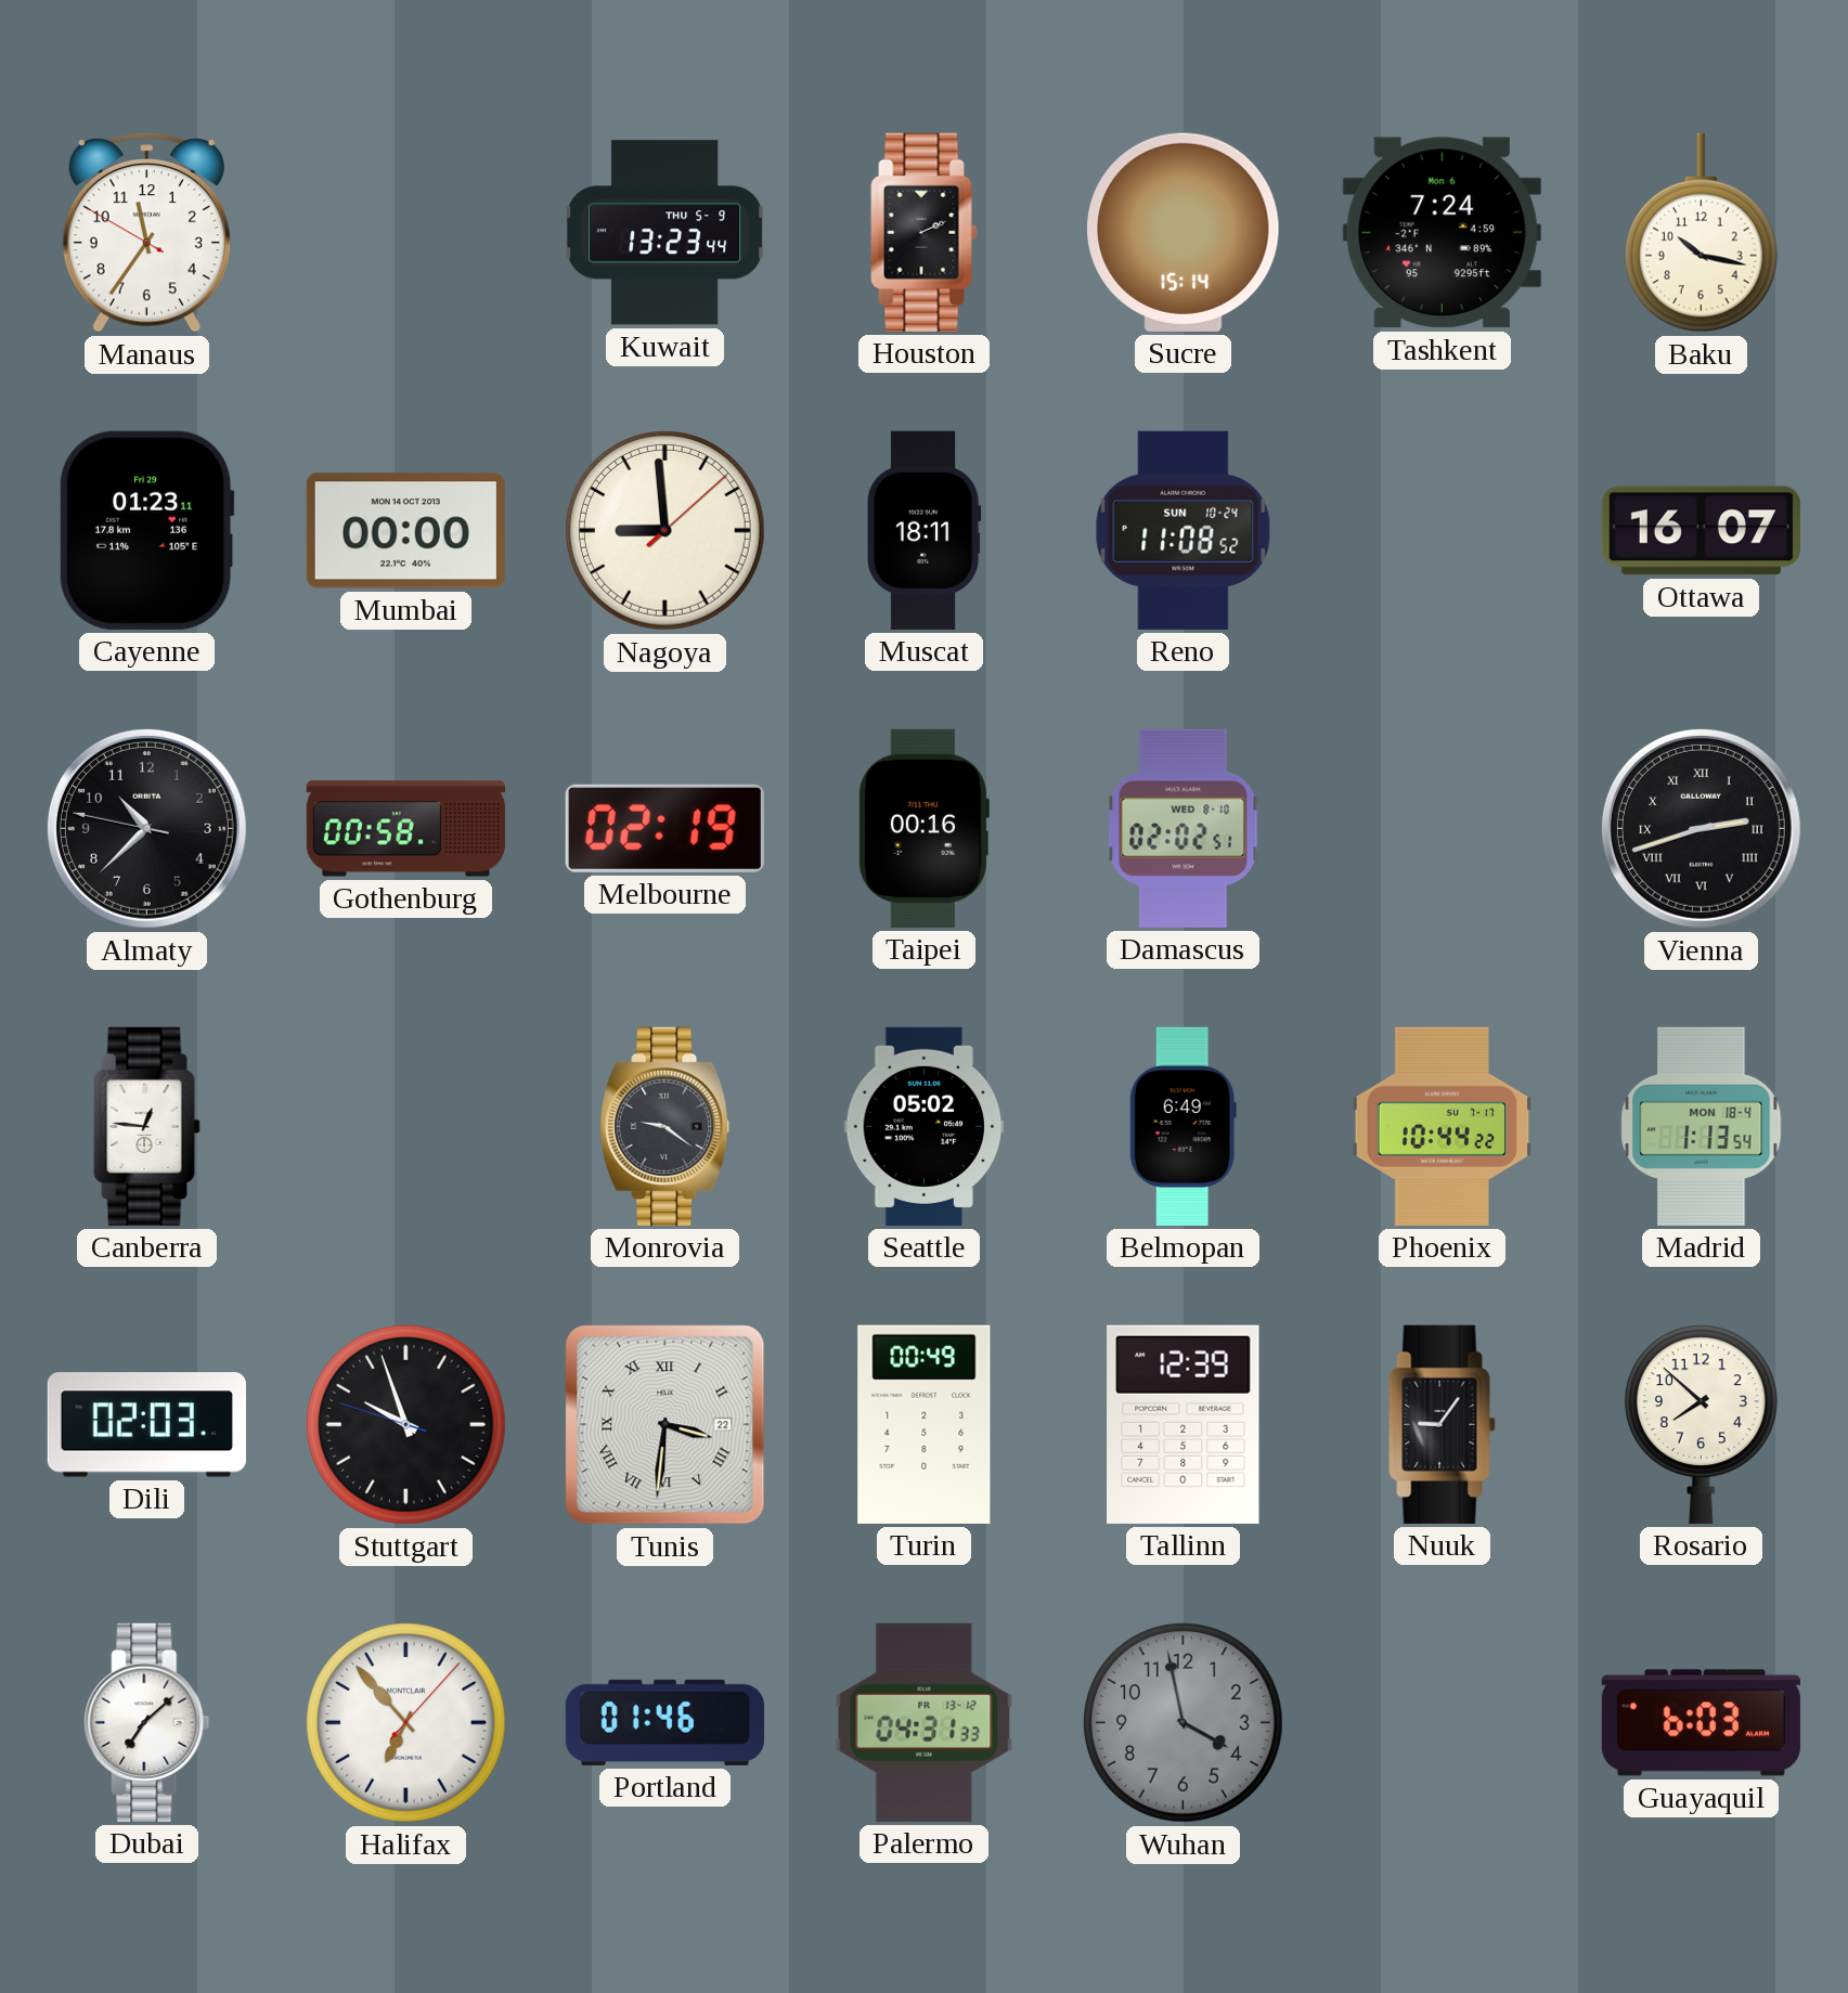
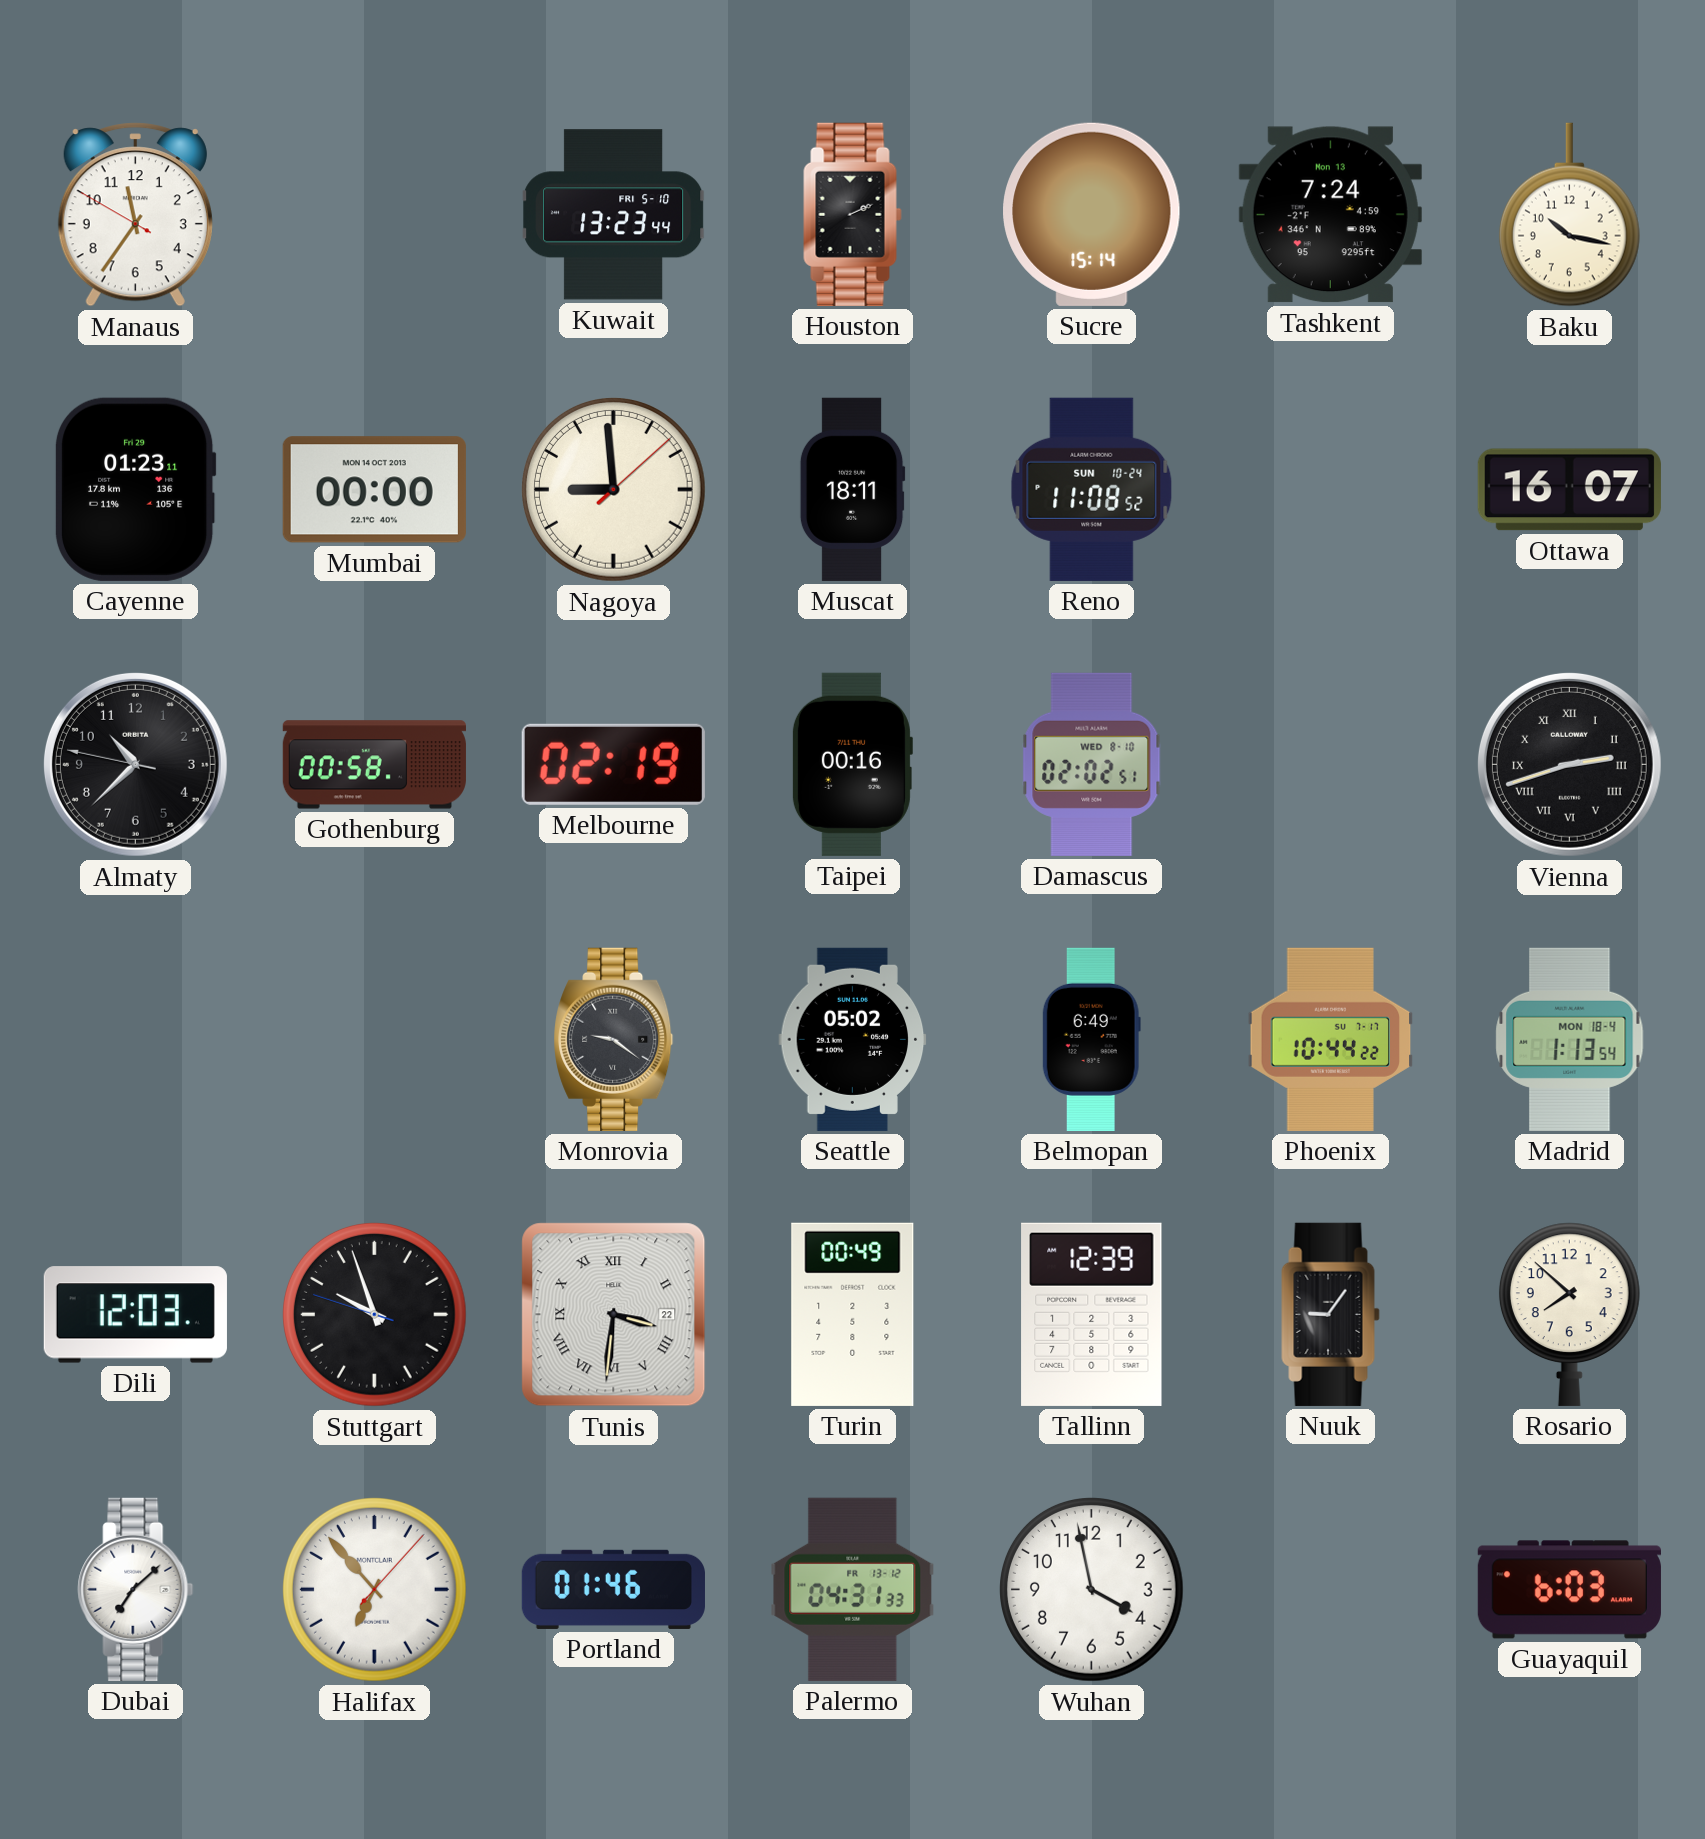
Kuwait date: THU 5-9 -> FRI 5-10
Tashkent date: Mon 6 -> Mon 13
Canberra: 12:46 -> none
Dili: 02:03 -> 12:03
Wuhan dial: grey -> white
